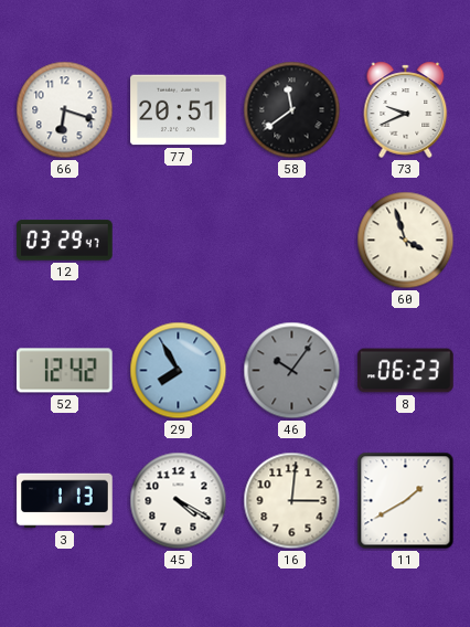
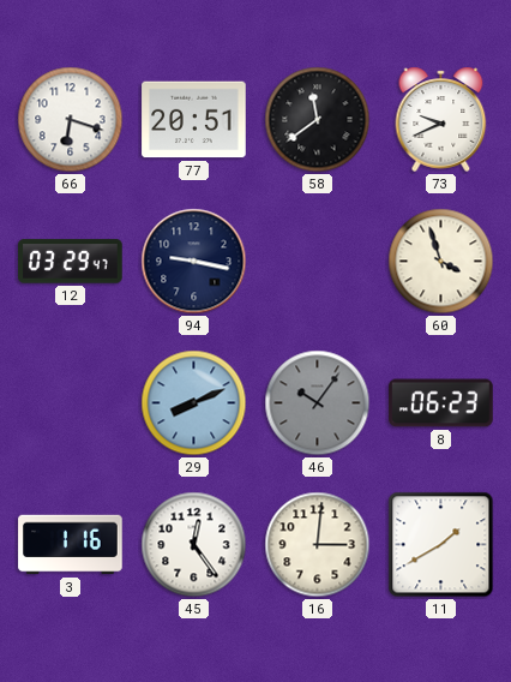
94: none -> 9:17
52: 12:42 -> none
29: 7:55 -> 8:11
3: 1:13 -> 1:16
45: 4:20 -> 12:24
